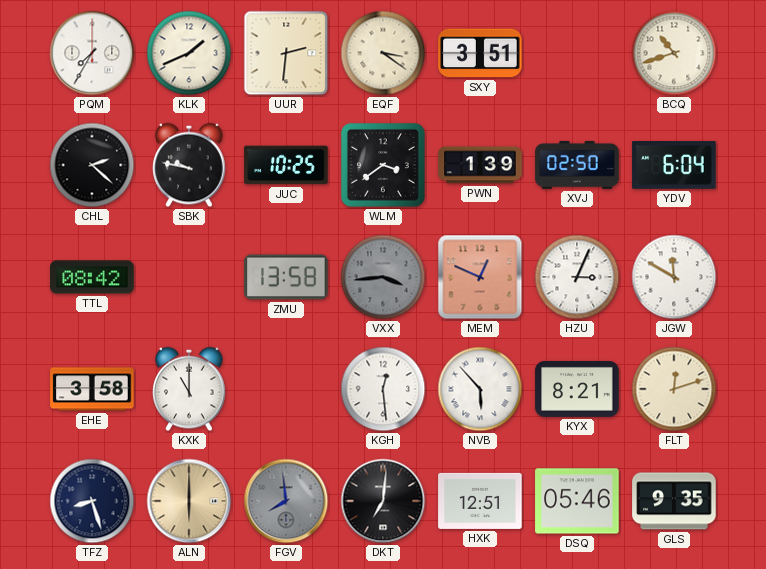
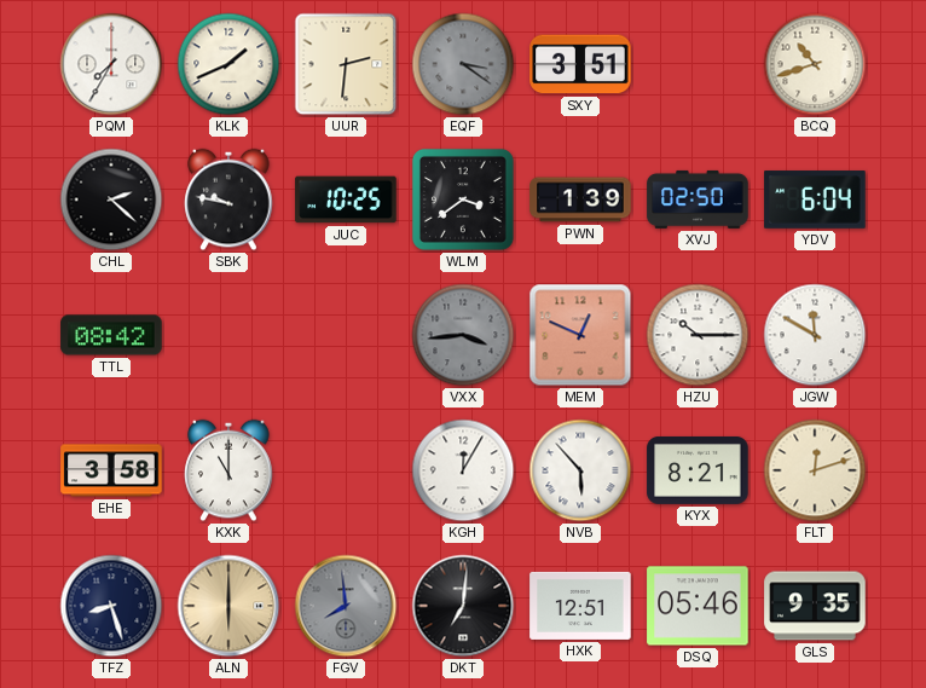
EQF dial: cream -> grey
ZMU: 13:58 -> none
HZU: 3:04 -> 10:15
KGH: 12:29 -> 12:05
